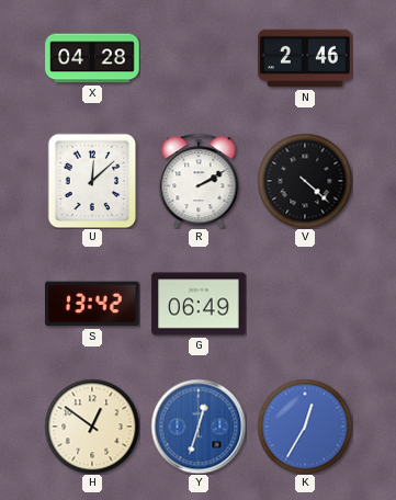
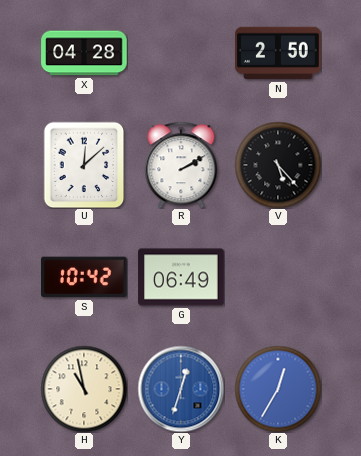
N: 2:46 -> 2:50
V: 4:22 -> 5:23
S: 13:42 -> 10:42
H: 12:51 -> 10:58
